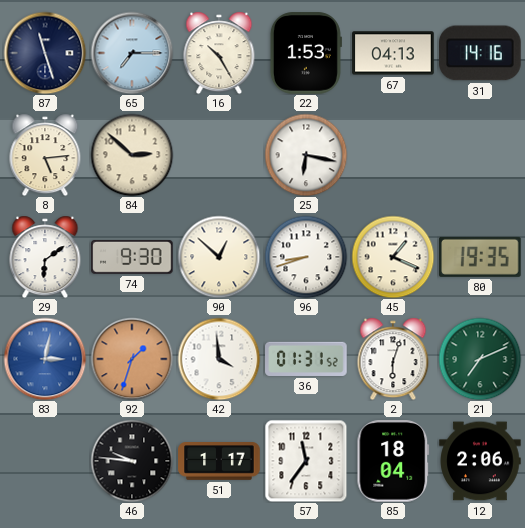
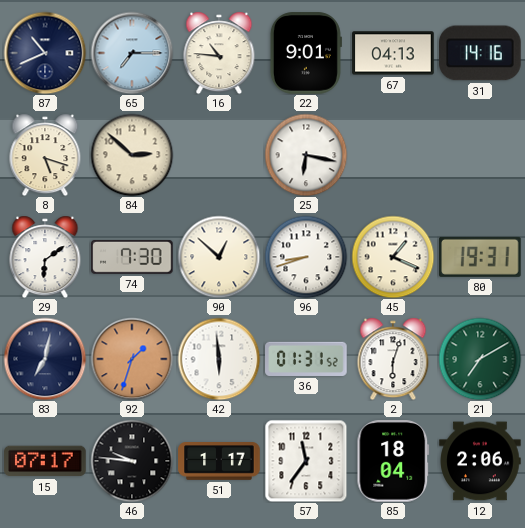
87: 11:27 -> 10:41
16: 10:25 -> 10:46
22: 1:53 -> 9:01
8: 5:14 -> 5:18
74: 9:30 -> 7:30
80: 19:35 -> 19:31
83: 3:02 -> 7:02
83 dial: blue -> navy
42: 3:59 -> 5:59
21: 7:11 -> 7:10
15: none -> 07:17
